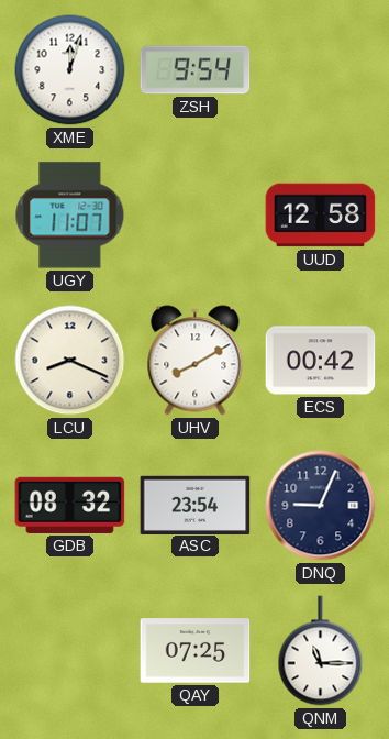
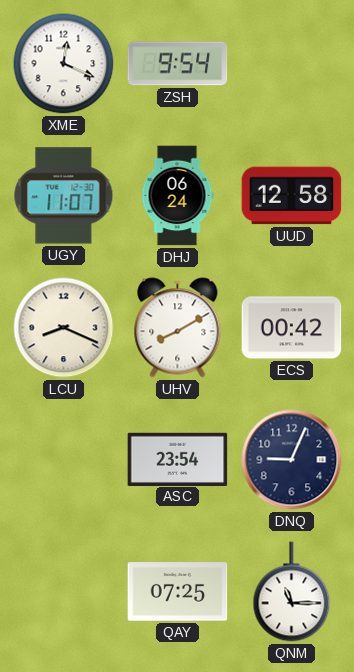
XME: 12:03 -> 12:19
DHJ: none -> 06:24
GDB: 08:32 -> none
